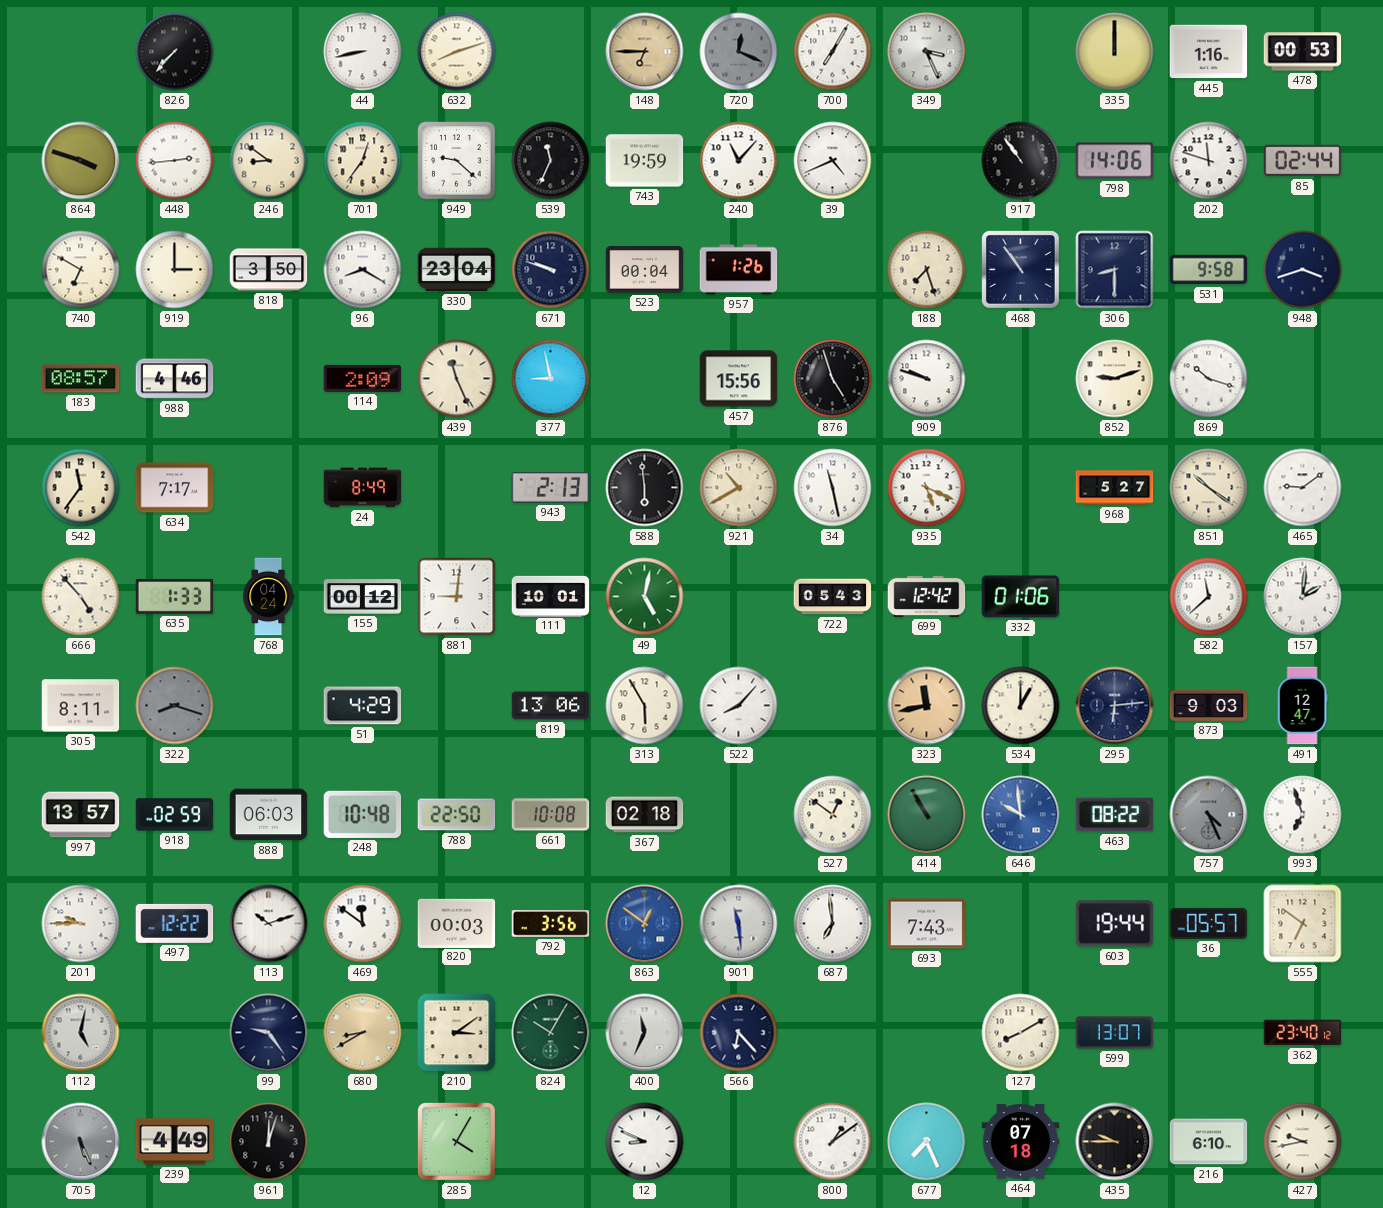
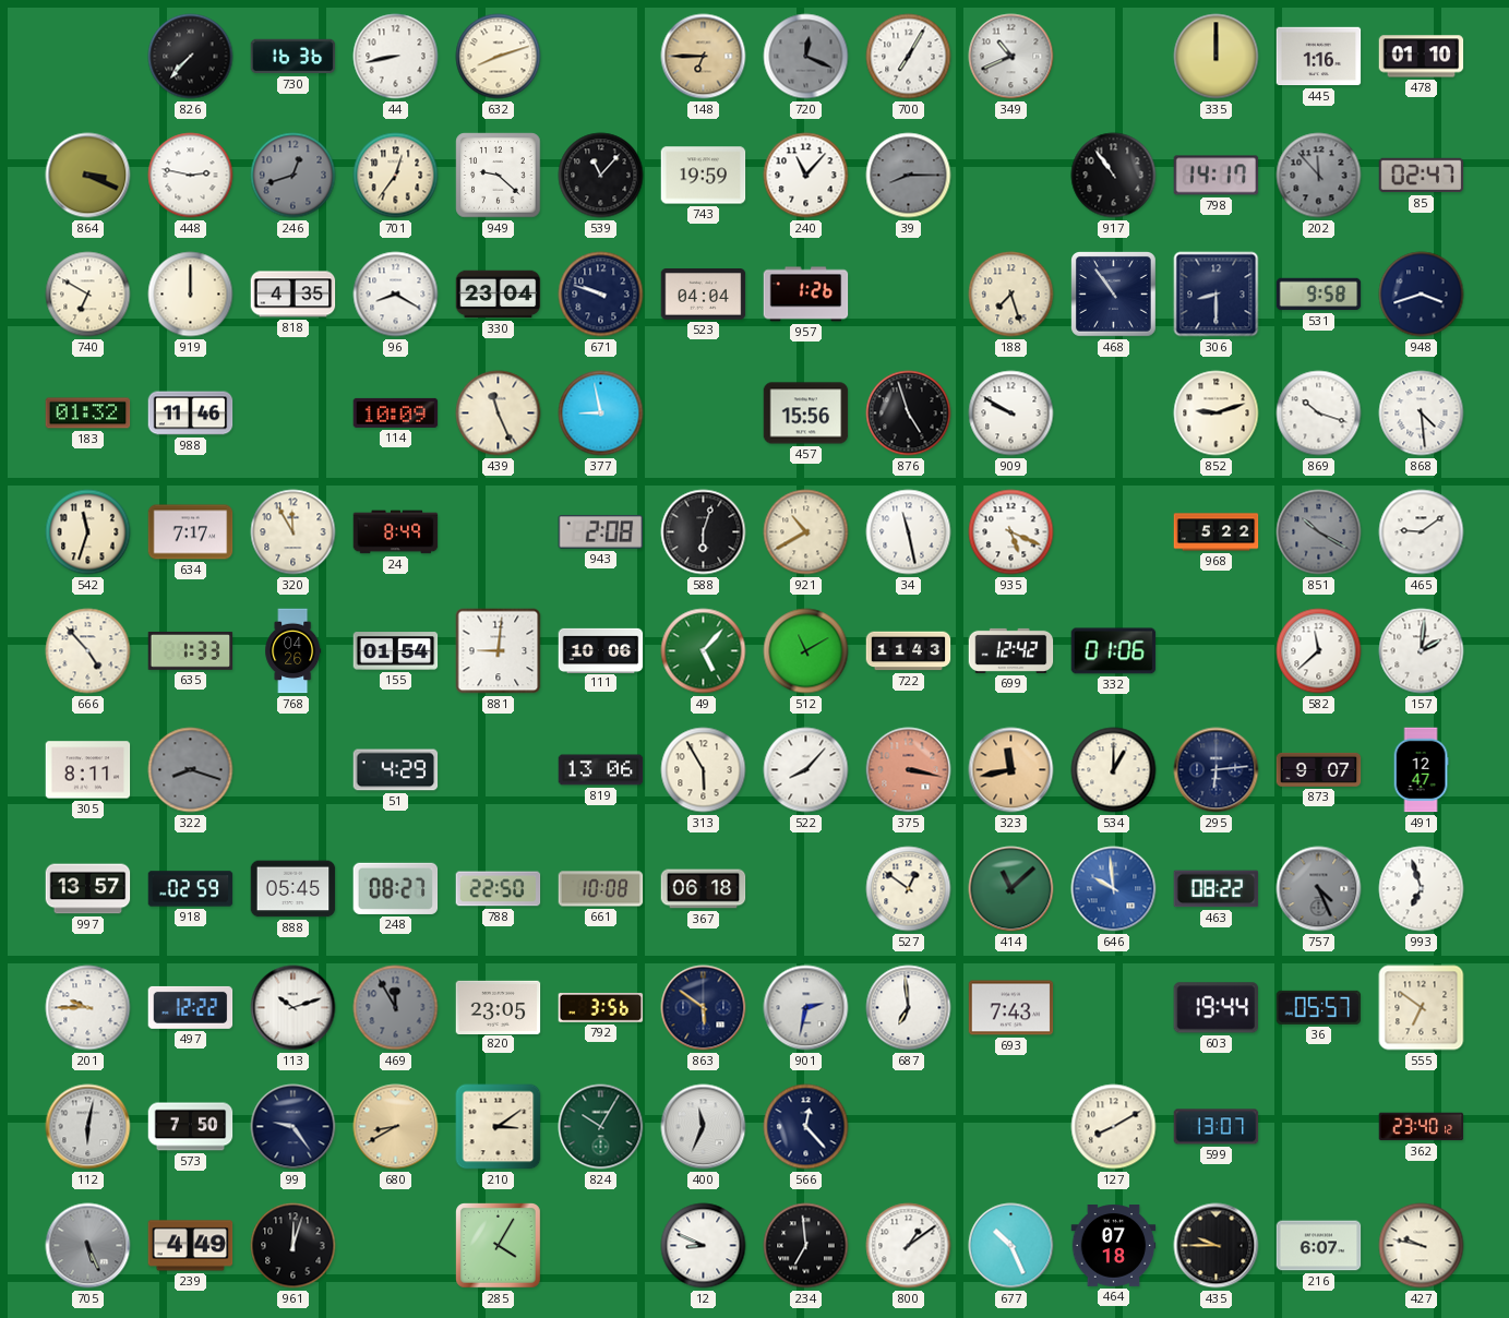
730: none -> 16:36
349: 3:26 -> 10:41
478: 00:53 -> 01:10
864: 3:48 -> 3:19
448: 2:44 -> 2:47
246: 8:51 -> 12:42
246 dial: cream -> grey
539: 11:34 -> 11:07
39: 4:41 -> 8:15
39 dial: white -> grey
798: 14:06 -> 14:17
202: 11:48 -> 11:53
202 dial: white -> grey
85: 02:44 -> 02:47
919: 3:00 -> 12:00
818: 3:50 -> 4:35
523: 00:04 -> 04:04
183: 08:57 -> 01:32
988: 4:46 -> 11:46
114: 2:09 -> 10:09
909: 9:48 -> 9:50
868: none -> 4:29
542: 11:36 -> 11:33
320: none -> 11:55
943: 2:13 -> 2:08
588: 5:59 -> 6:03
968: 5:27 -> 5:22
851: 10:21 -> 10:20
851 dial: cream -> grey
768: 04:24 -> 04:26
155: 00:12 -> 01:54
111: 10:01 -> 10:06
49: 5:02 -> 5:07
512: none -> 11:10
722: 05:43 -> 11:43
375: none -> 3:17
873: 9:03 -> 9:07
888: 06:03 -> 05:45
248: 10:48 -> 08:27
367: 02:18 -> 06:18
414: 10:55 -> 11:08
469: 11:51 -> 11:55
469 dial: white -> grey
820: 00:03 -> 23:05
863: 12:51 -> 5:51
863 dial: blue -> navy
901: 11:29 -> 2:32
112: 5:02 -> 6:02
573: none -> 7:50
566: 6:23 -> 12:23
234: none -> 6:59
677: 7:26 -> 10:26
216: 6:10 -> 6:07
427: 9:43 -> 9:47
